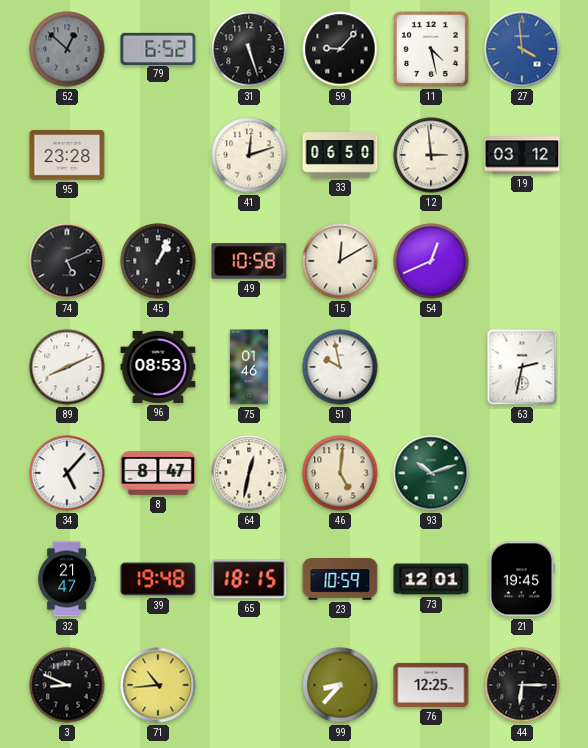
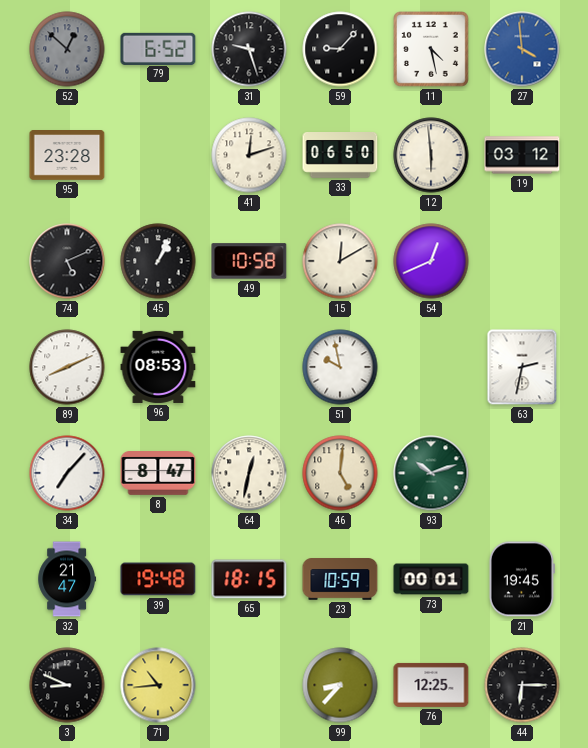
31: 5:27 -> 9:27
12: 2:59 -> 5:59
75: 01:46 -> none
34: 5:07 -> 7:07
73: 12:01 -> 00:01
